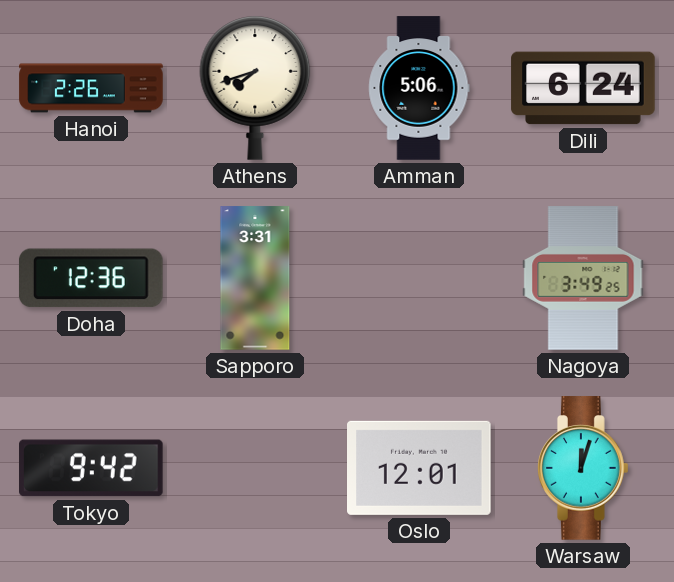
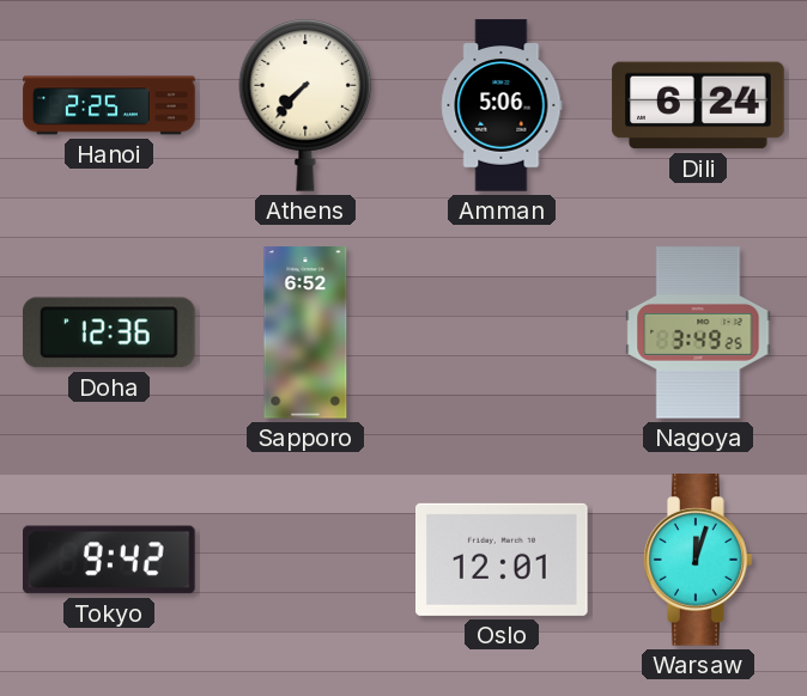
Hanoi: 2:26 -> 2:25
Athens: 7:42 -> 7:37
Sapporo: 3:31 -> 6:52
